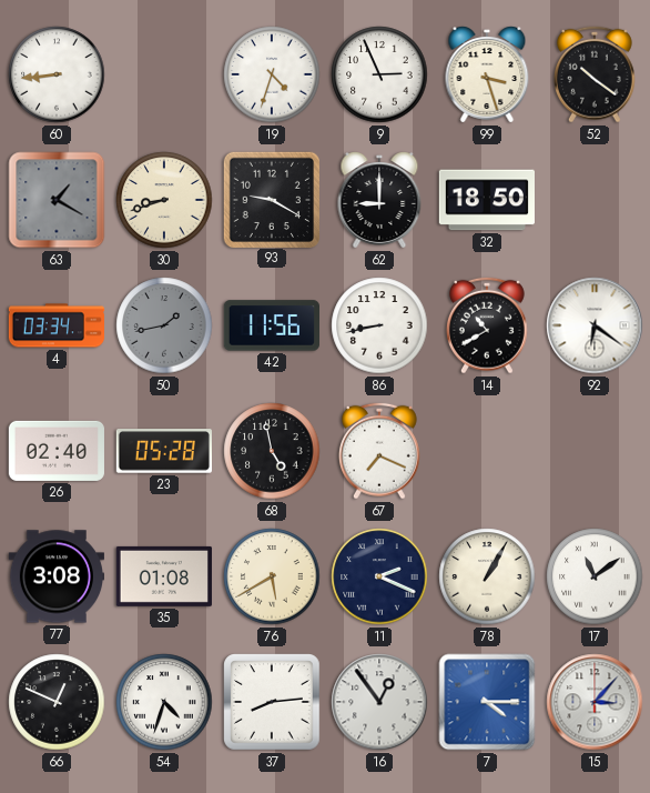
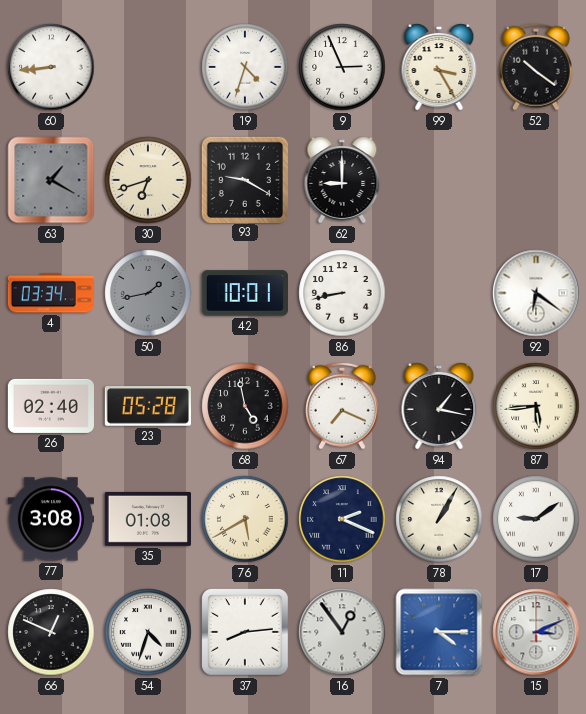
99: 3:27 -> 3:25
30: 8:42 -> 6:42
32: 18:50 -> none
42: 11:56 -> 10:01
14: 10:40 -> none
94: none -> 1:17
87: none -> 5:44
17: 11:09 -> 9:09
15: 3:07 -> 3:11
